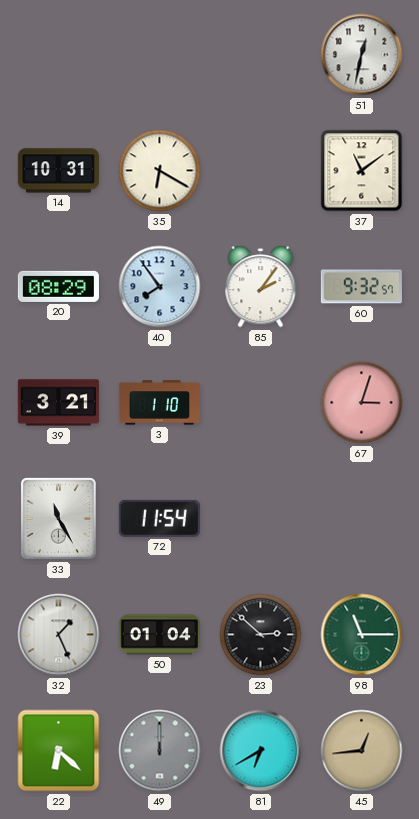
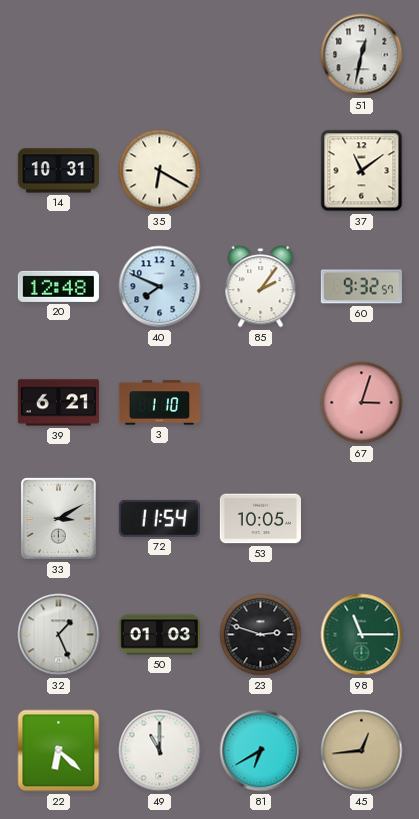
20: 08:29 -> 12:48
40: 7:54 -> 7:49
39: 3:21 -> 6:21
33: 11:25 -> 3:10
53: none -> 10:05
50: 01:04 -> 01:03
23: 2:52 -> 2:48
49: 12:00 -> 11:00
49 dial: grey -> white
